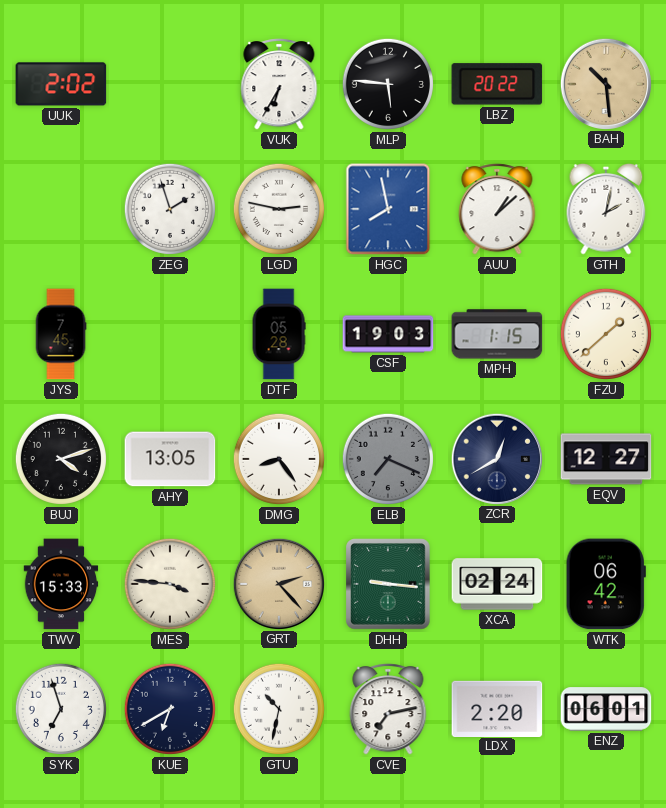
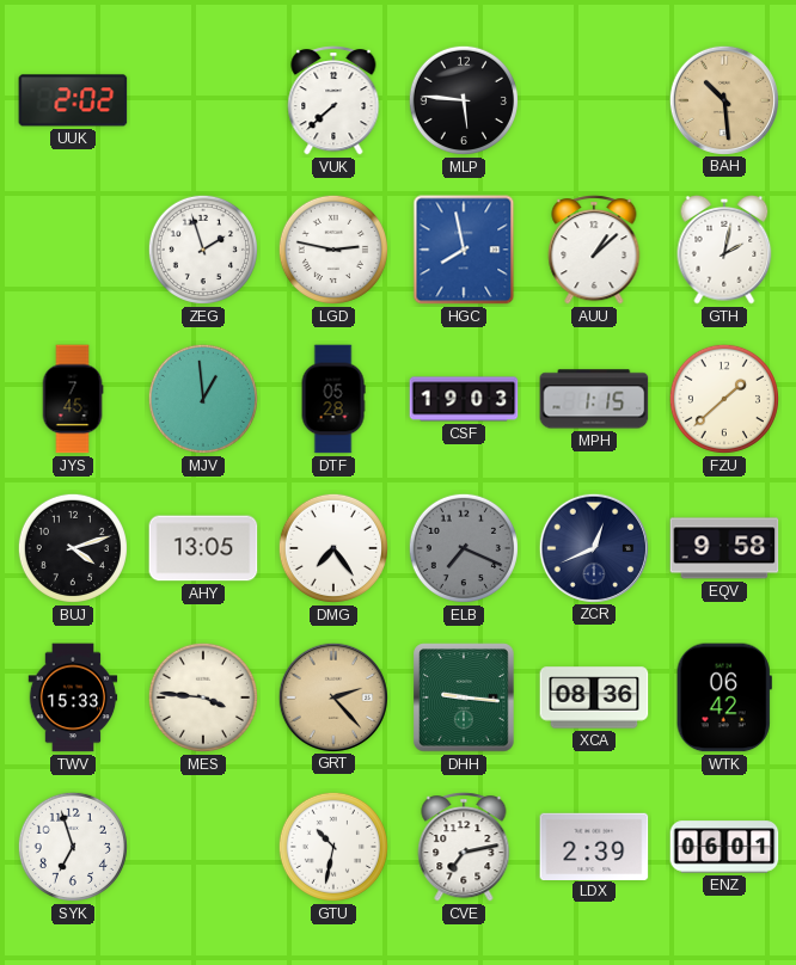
VUK: 6:35 -> 7:38
LBZ: 20:22 -> none
MJV: none -> 12:59
DMG: 8:24 -> 7:24
ZCR: 12:40 -> 12:41
EQV: 12:27 -> 9:58
XCA: 02:24 -> 08:36
KUE: 6:40 -> none
LDX: 2:20 -> 2:39
